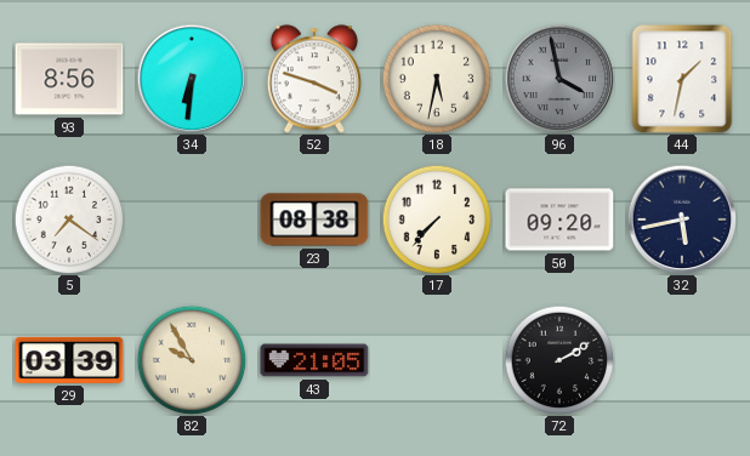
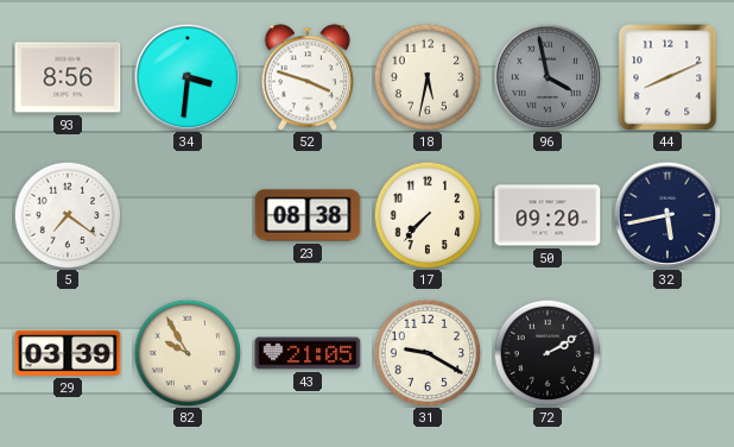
34: 6:31 -> 3:31
44: 1:32 -> 8:11
31: none -> 9:20
